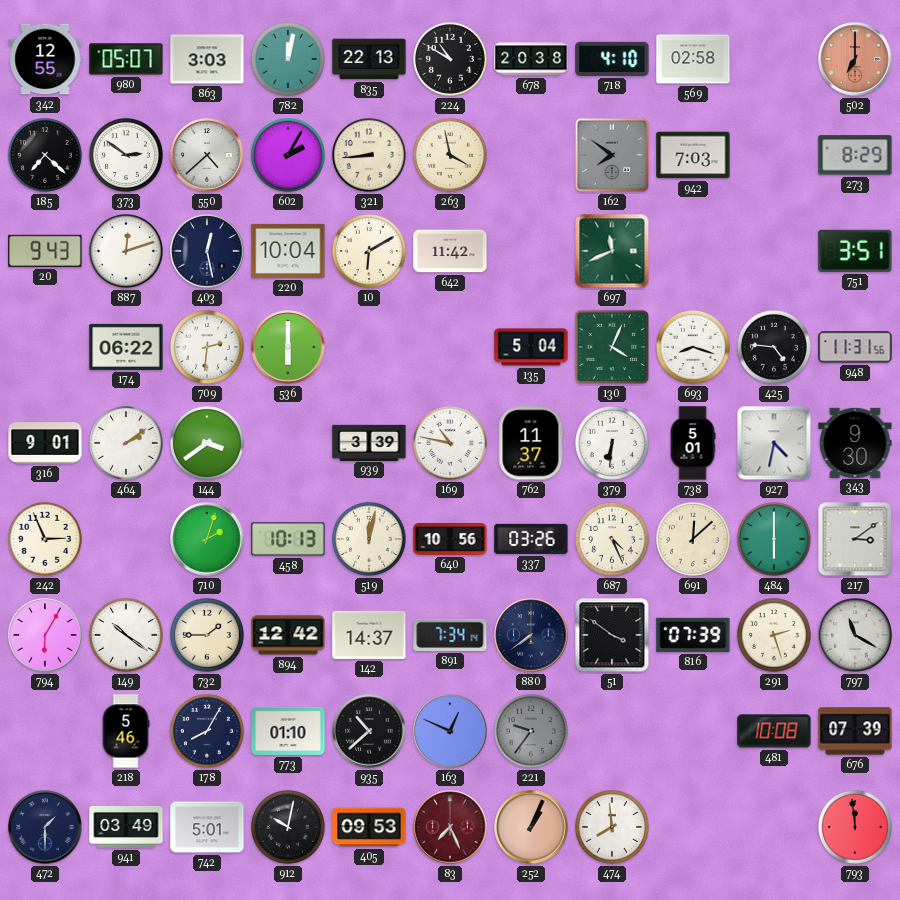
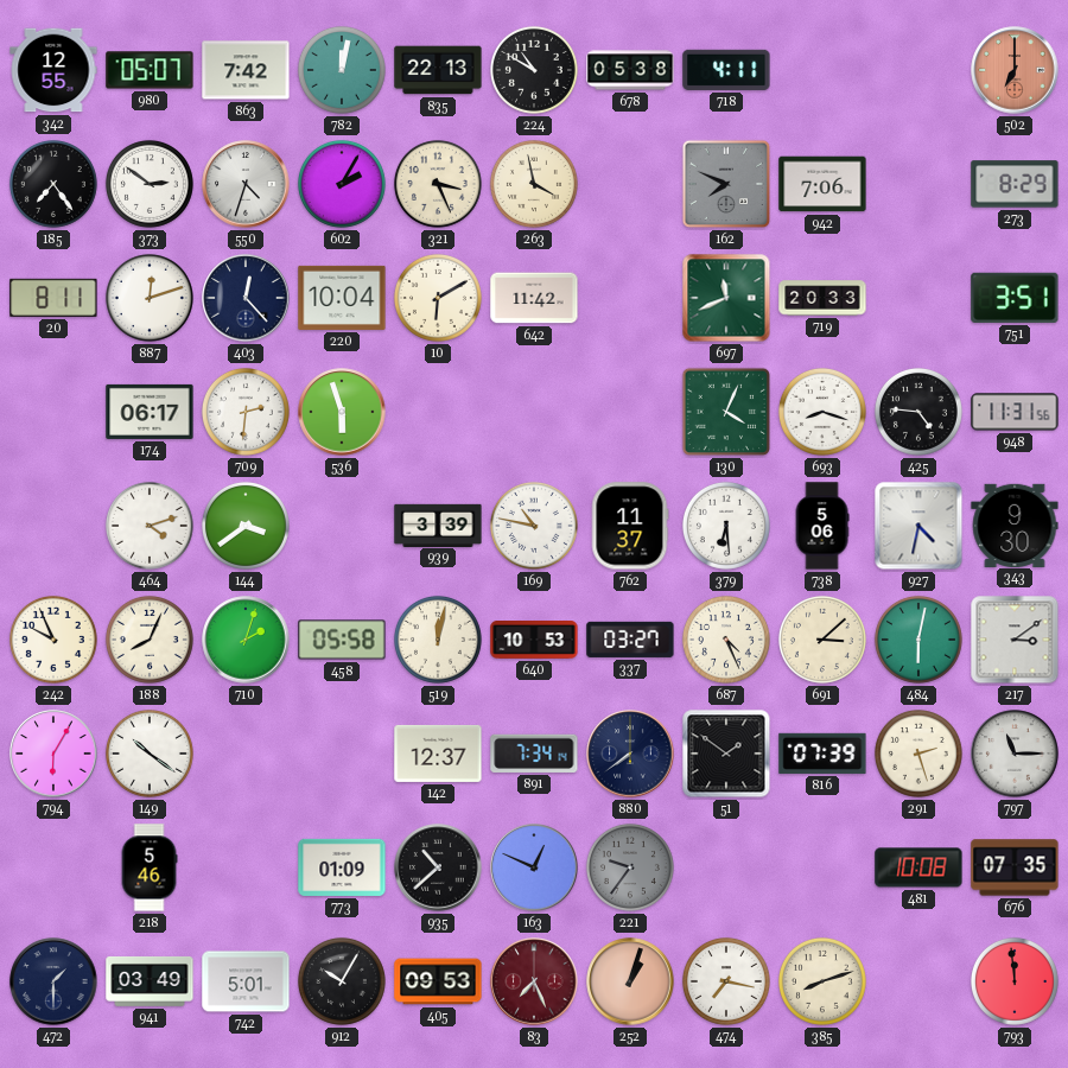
863: 3:03 -> 7:42
678: 20:38 -> 05:38
718: 4:10 -> 4:11
569: 02:58 -> none
185: 7:22 -> 7:24
550: 4:38 -> 4:33
321: 8:44 -> 3:26
162: 7:51 -> 7:49
942: 7:03 -> 7:06
20: 9:43 -> 8:11
403: 12:28 -> 12:23
719: none -> 20:33
174: 06:22 -> 06:17
536: 6:00 -> 5:57
135: 5:04 -> none
316: 9:01 -> none
464: 2:09 -> 4:12
379: 6:31 -> 6:29
738: 5:01 -> 5:06
242: 2:56 -> 9:56
188: none -> 8:04
458: 10:13 -> 05:58
640: 10:56 -> 10:53
337: 03:26 -> 03:27
691: 12:08 -> 3:08
484: 6:00 -> 6:02
732: 1:45 -> none
894: 12:42 -> none
142: 14:37 -> 12:37
51: 3:51 -> 1:51
797: 11:20 -> 11:15
178: 8:05 -> none
773: 01:10 -> 01:09
676: 07:39 -> 07:35
912: 10:02 -> 10:05
252: 1:04 -> 1:03
474: 7:59 -> 7:17
385: none -> 8:12
